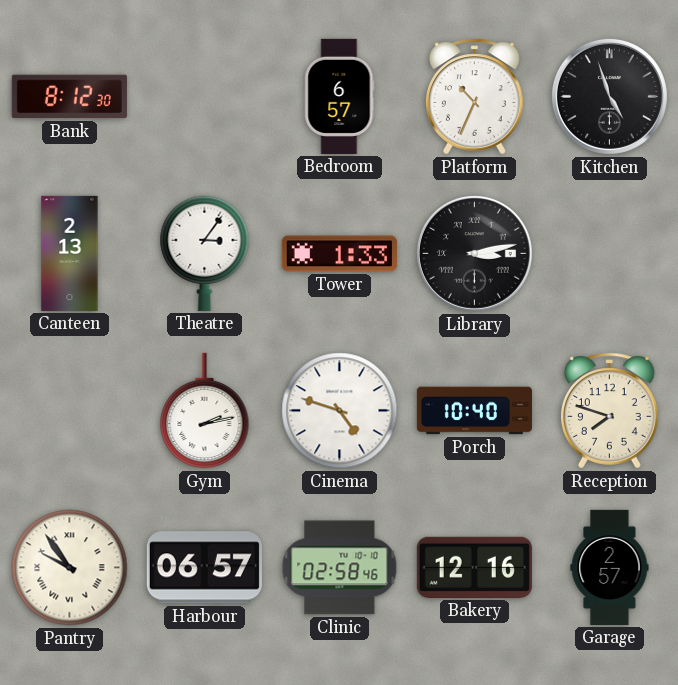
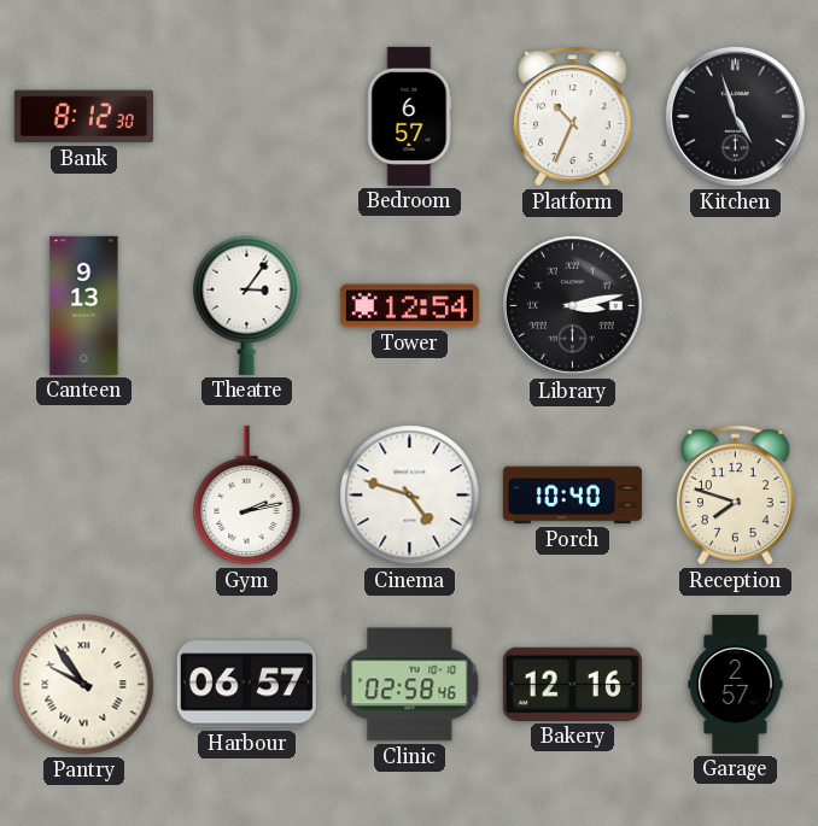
Canteen: 2:13 -> 9:13
Tower: 1:33 -> 12:54
